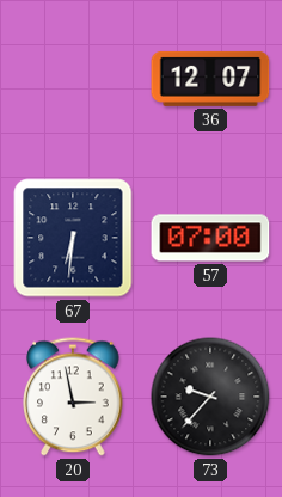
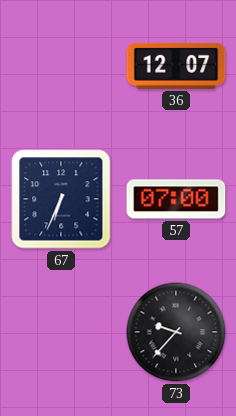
67: 6:31 -> 6:34
20: 2:58 -> none
